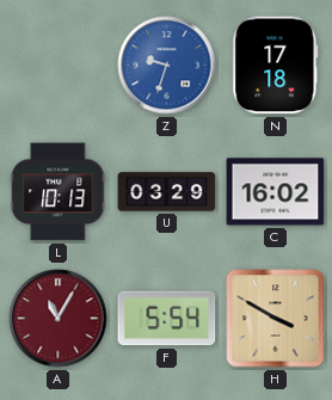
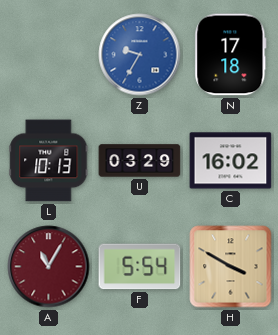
Z: 9:33 -> 9:35
